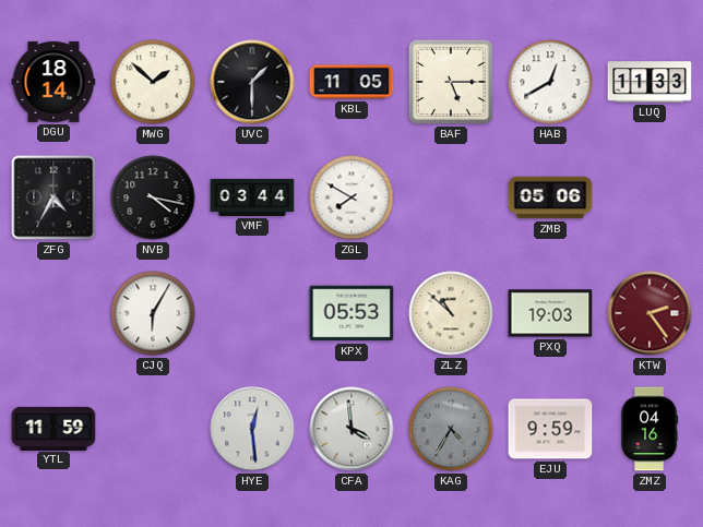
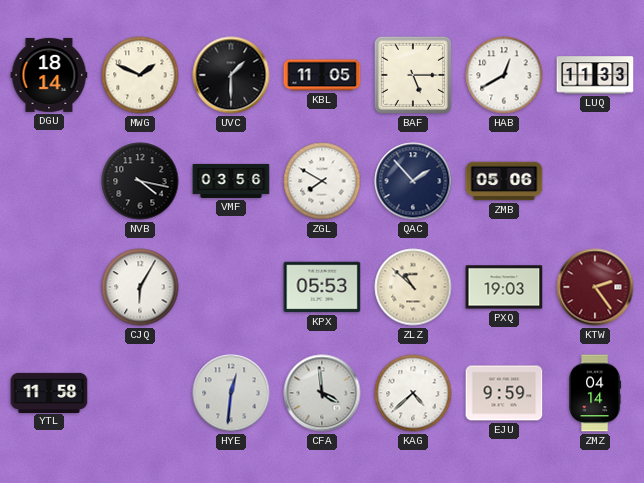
MWG: 1:52 -> 1:49
ZFG: 4:35 -> none
VMF: 03:44 -> 03:56
QAC: none -> 1:53
YTL: 11:59 -> 11:58
HYE: 12:29 -> 12:31
KAG: 4:35 -> 4:38
KAG dial: grey -> white
ZMZ: 04:16 -> 04:14
